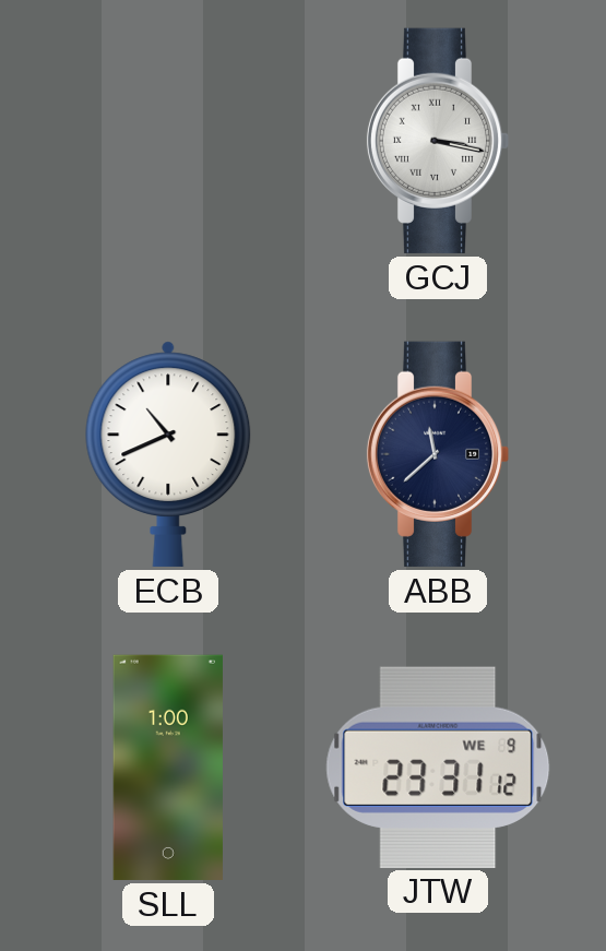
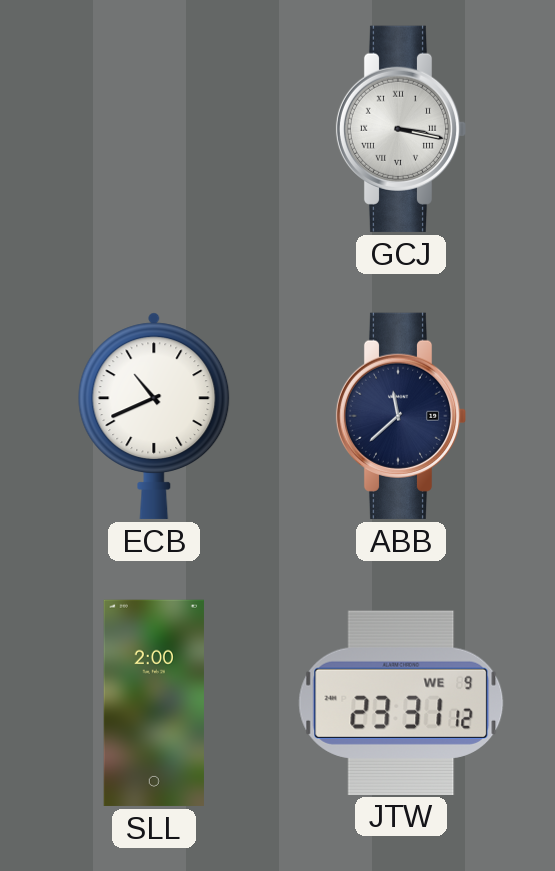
SLL: 1:00 -> 2:00
